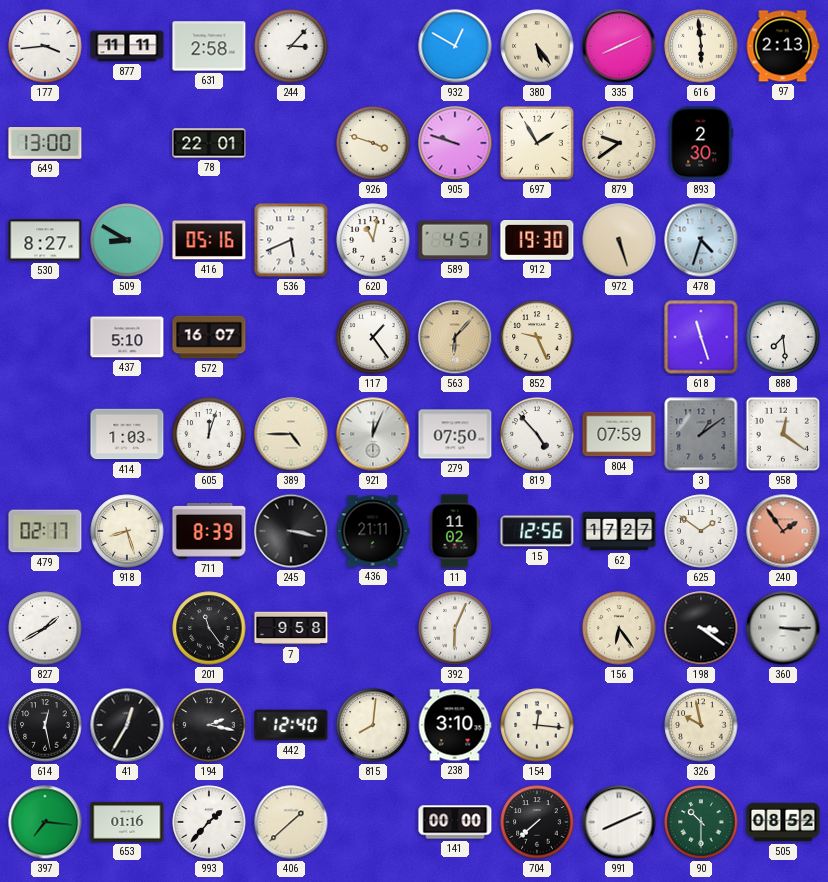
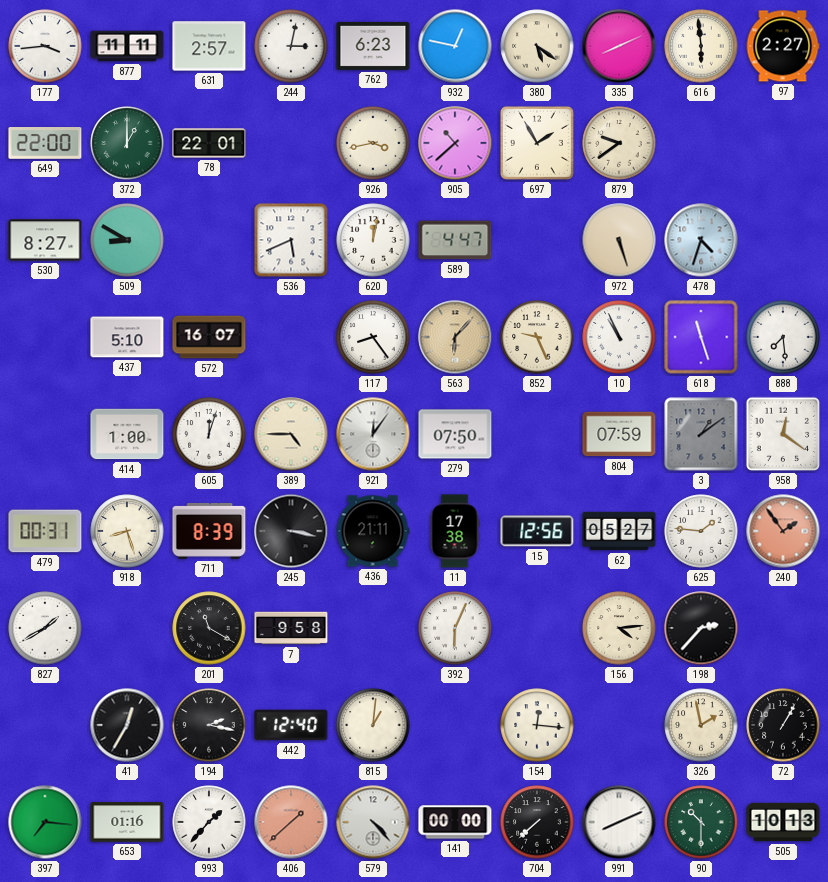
631: 2:58 -> 2:57
244: 3:07 -> 3:02
762: none -> 6:23
932: 12:50 -> 12:47
380: 5:24 -> 5:21
97: 2:13 -> 2:27
649: 13:00 -> 22:00
372: none -> 1:00
926: 3:48 -> 3:43
905: 9:48 -> 10:38
893: 2:30 -> none
416: 05:16 -> none
620: 11:02 -> 12:02
589: 4:51 -> 4:47
912: 19:30 -> none
117: 1:24 -> 8:24
10: none -> 10:56
414: 1:03 -> 1:00
921: 12:04 -> 12:06
819: 4:53 -> none
479: 02:17 -> 00:31
11: 11:02 -> 17:38
62: 17:27 -> 05:27
625: 1:51 -> 1:46
201: 11:24 -> 11:20
156: 6:24 -> 4:14
198: 3:21 -> 2:37
360: 3:15 -> none
614: 12:28 -> none
815: 8:01 -> 1:01
238: 3:10 -> none
326: 9:58 -> 1:58
72: none -> 1:05
406 dial: cream -> salmon
579: none -> 4:23
505: 08:52 -> 10:13
